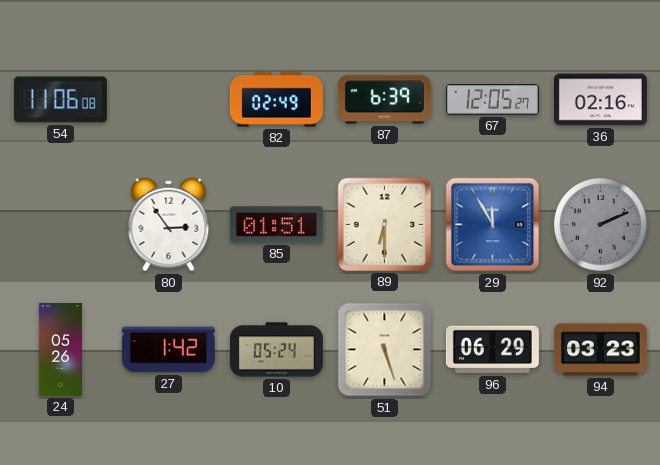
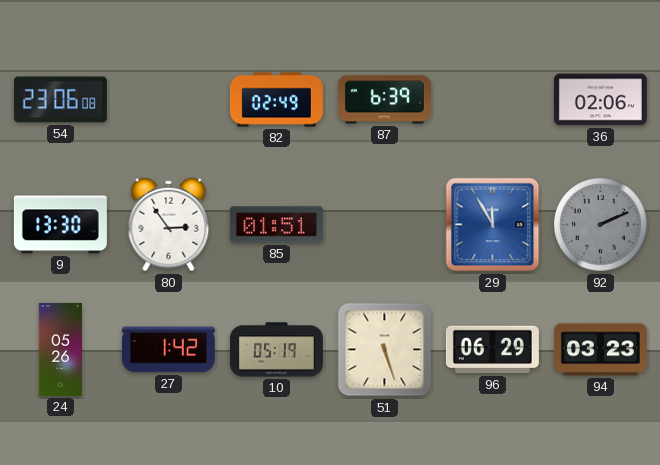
54: 11:06 -> 23:06
67: 12:05 -> none
36: 02:16 -> 02:06
9: none -> 13:30
89: 6:30 -> none
10: 05:24 -> 05:19
